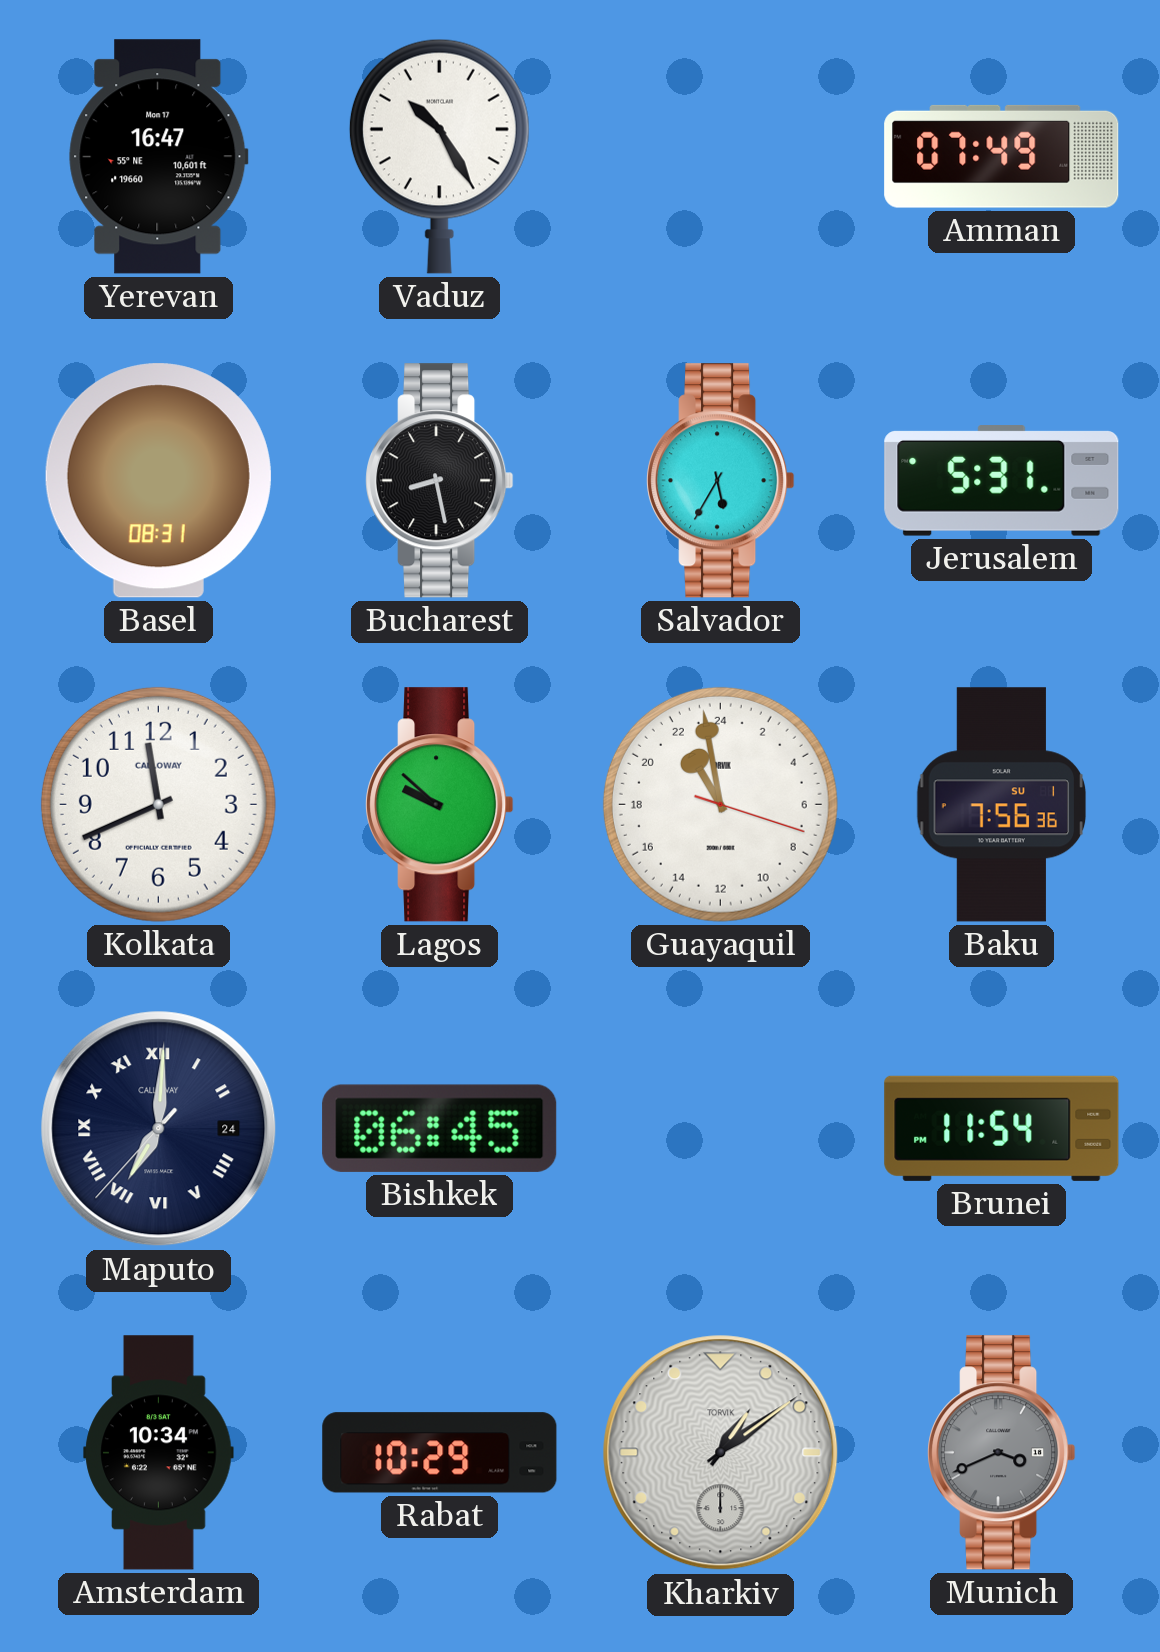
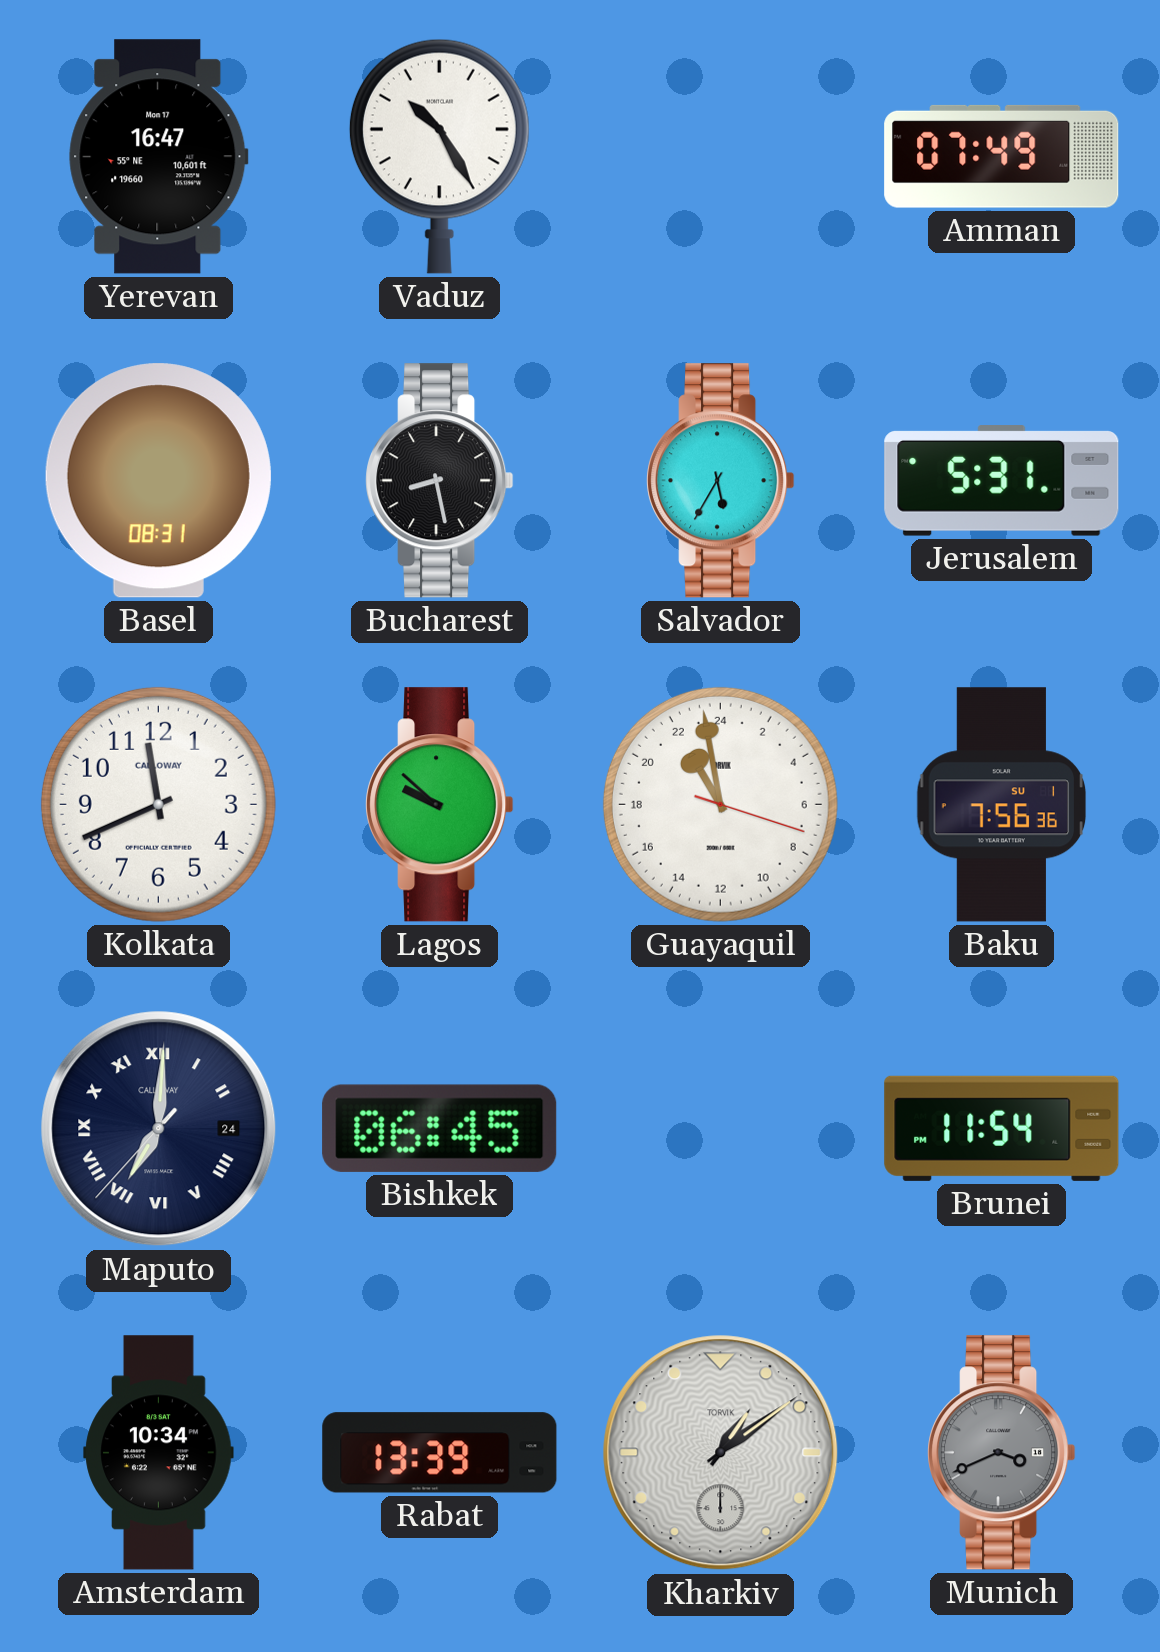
Rabat: 10:29 -> 13:39
